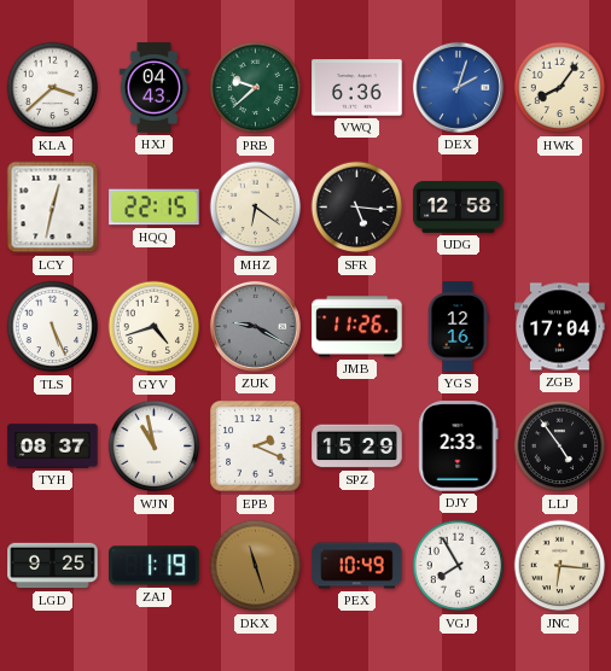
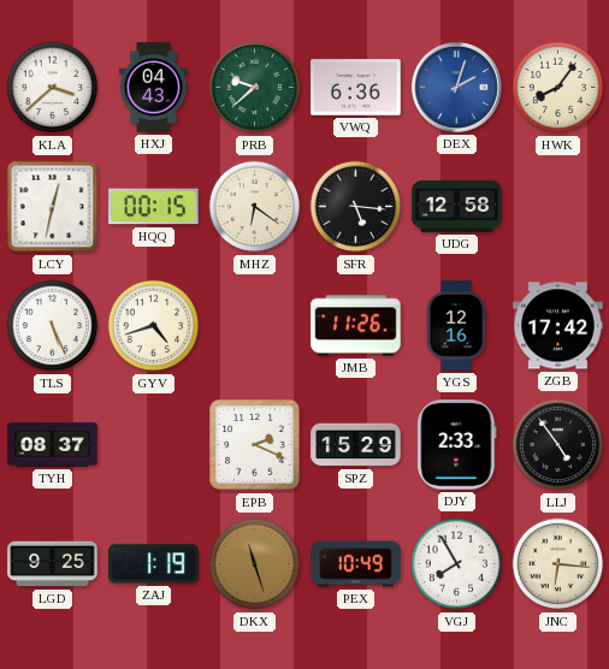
HQQ: 22:15 -> 00:15
ZUK: 9:20 -> none
ZGB: 17:04 -> 17:42
WJN: 10:58 -> none
